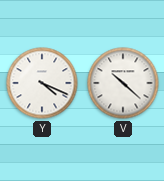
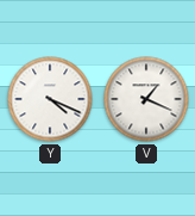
V: 10:22 -> 1:19
